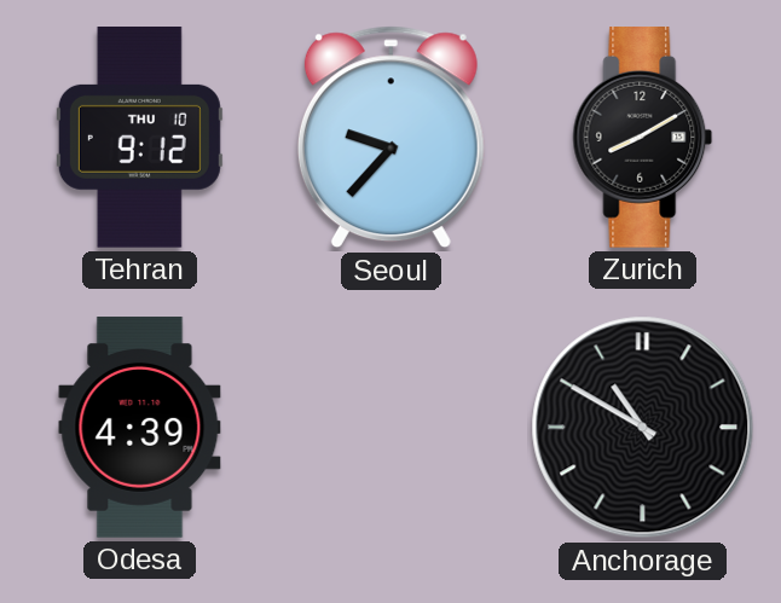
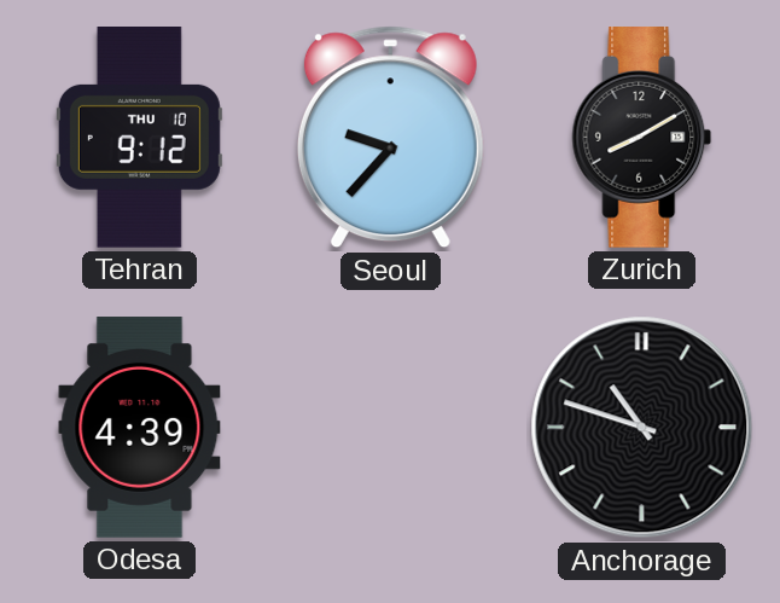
Anchorage: 10:50 -> 10:48
